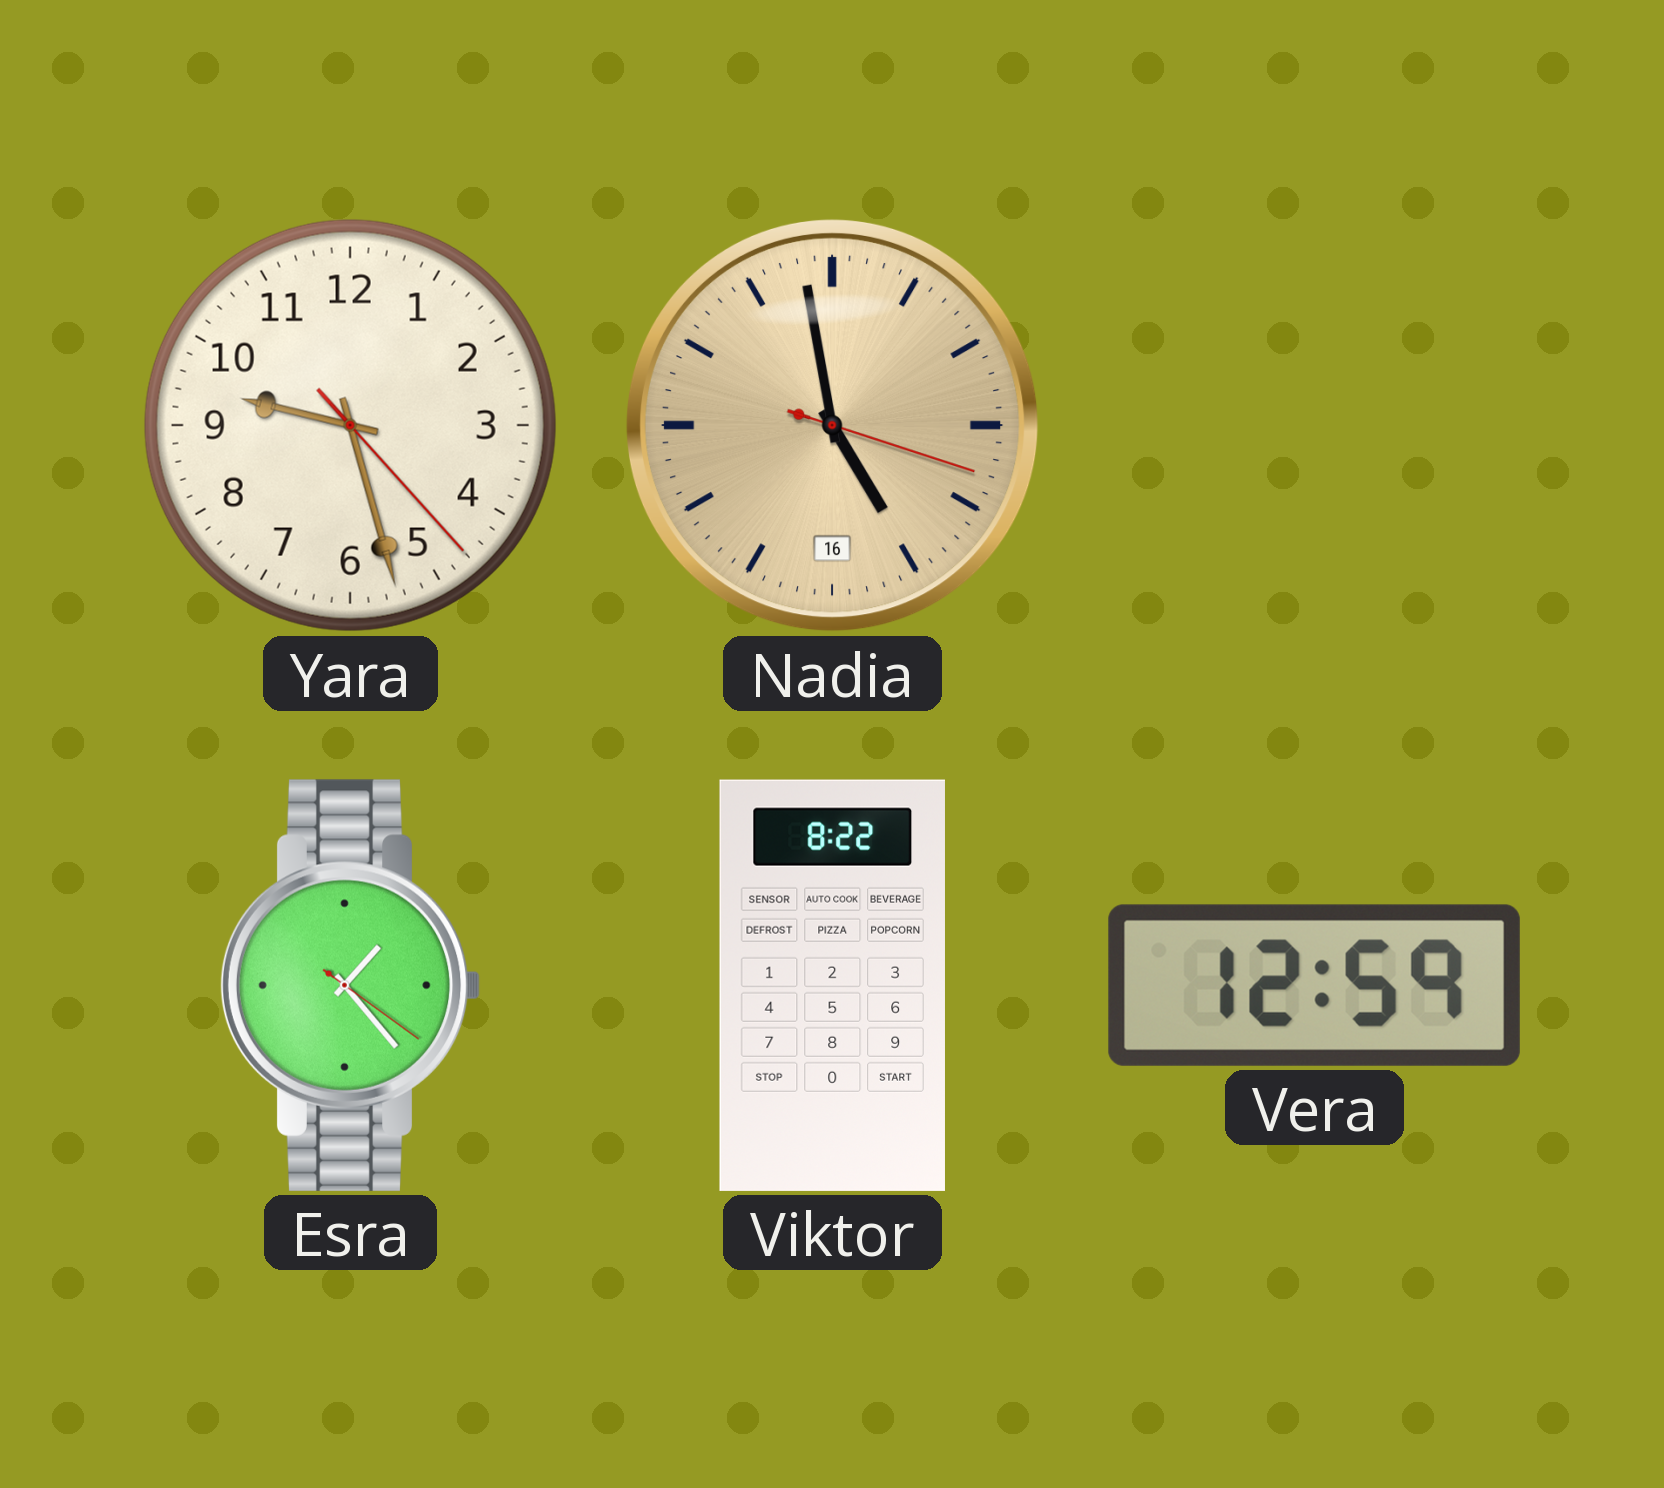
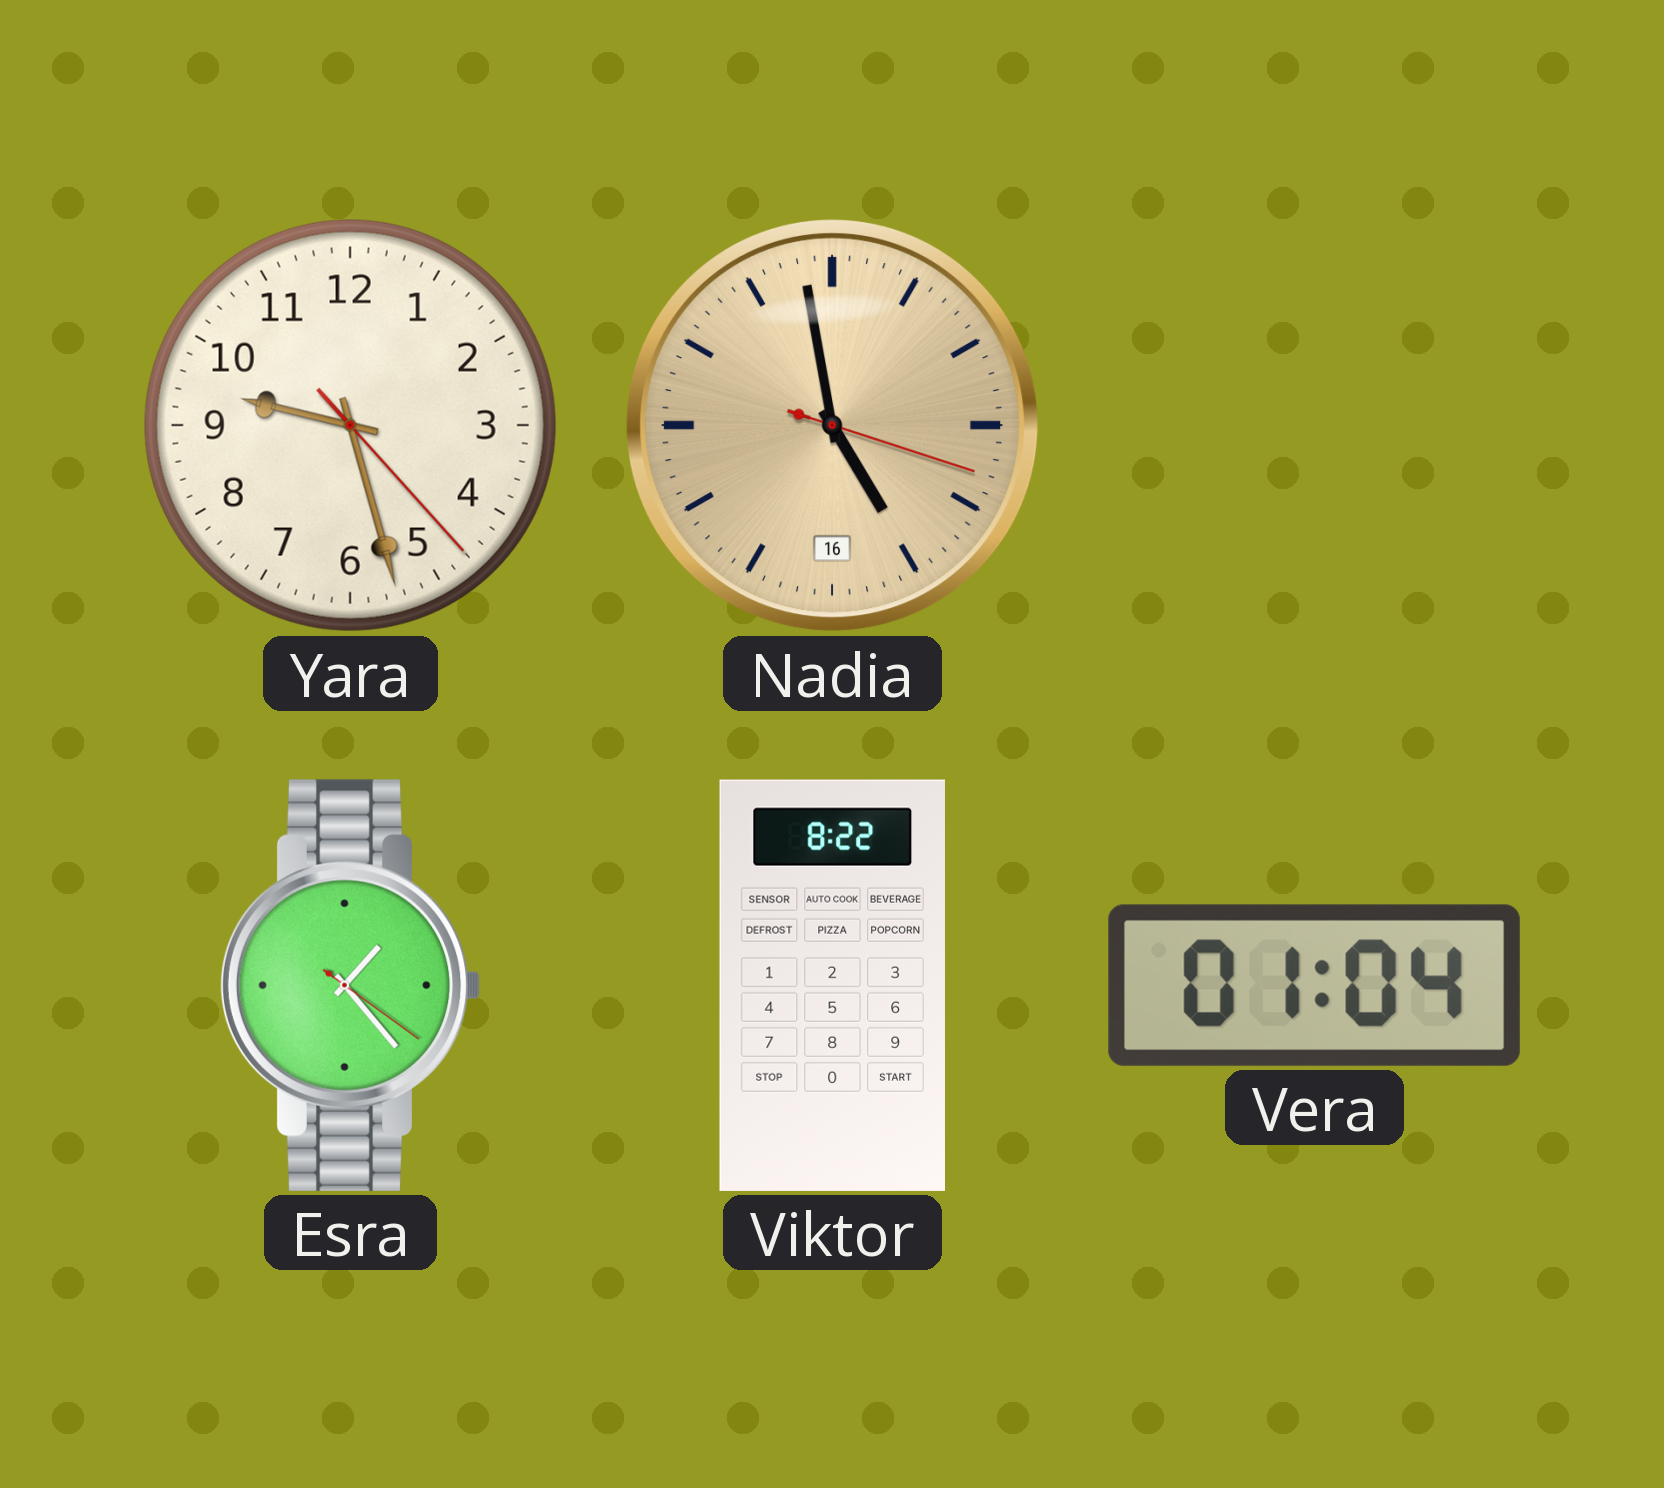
Vera: 12:59 -> 01:04
